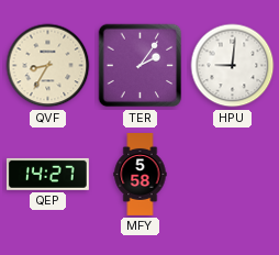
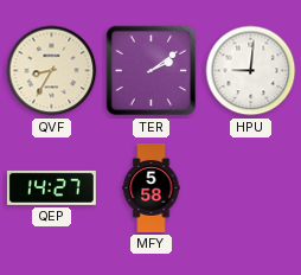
TER: 2:06 -> 2:09
